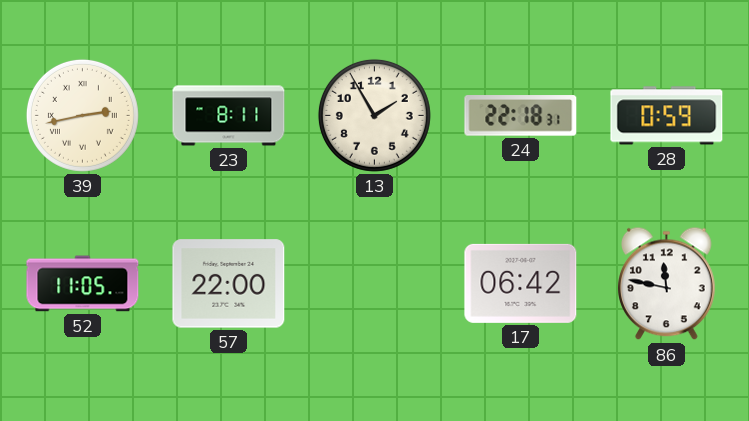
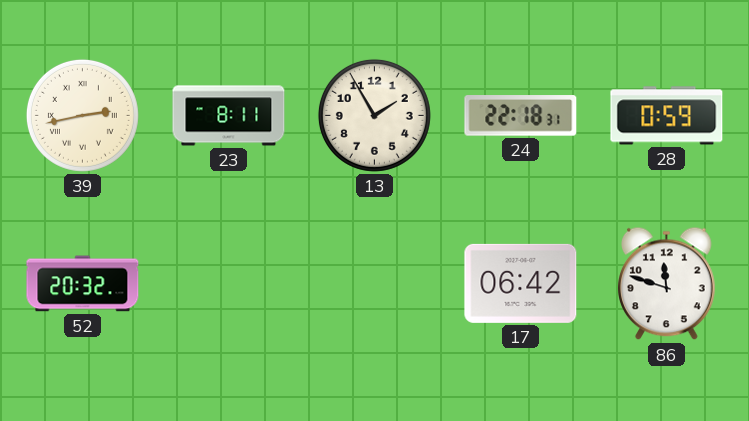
52: 11:05 -> 20:32
57: 22:00 -> none
86: 11:47 -> 11:48
